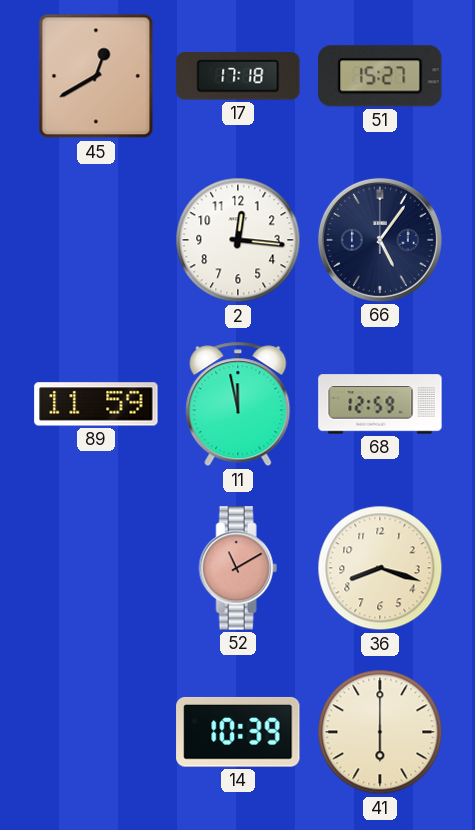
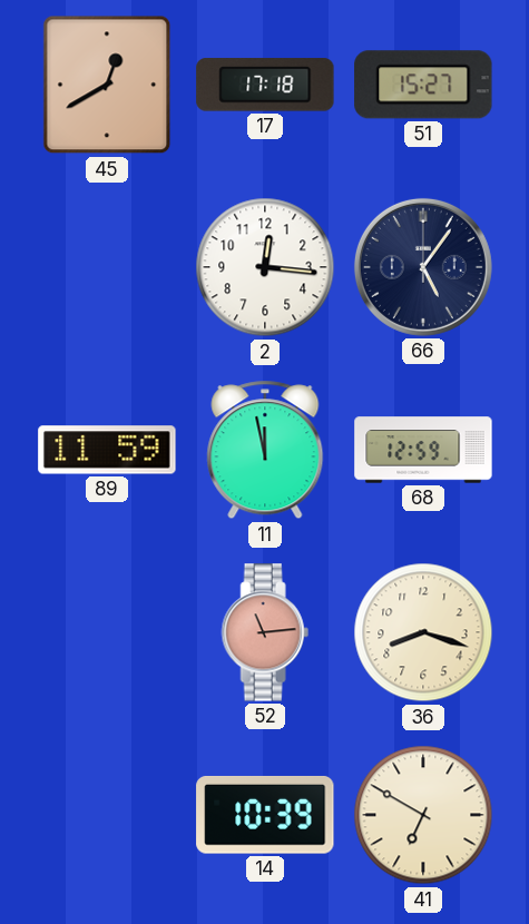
52: 11:10 -> 11:14
41: 6:00 -> 6:50
